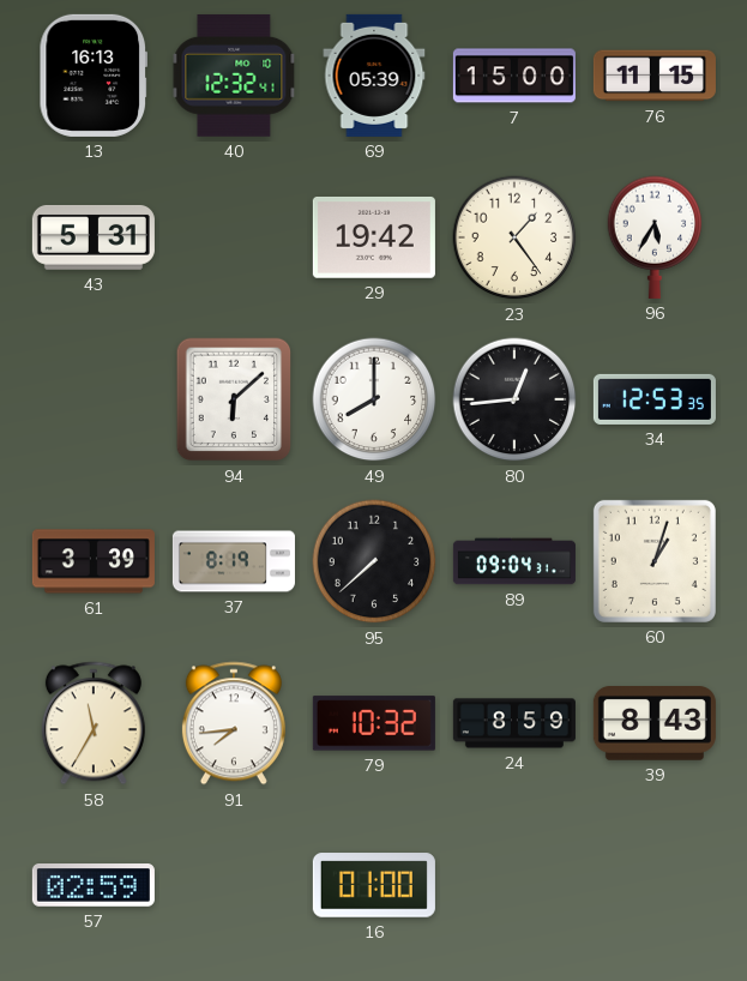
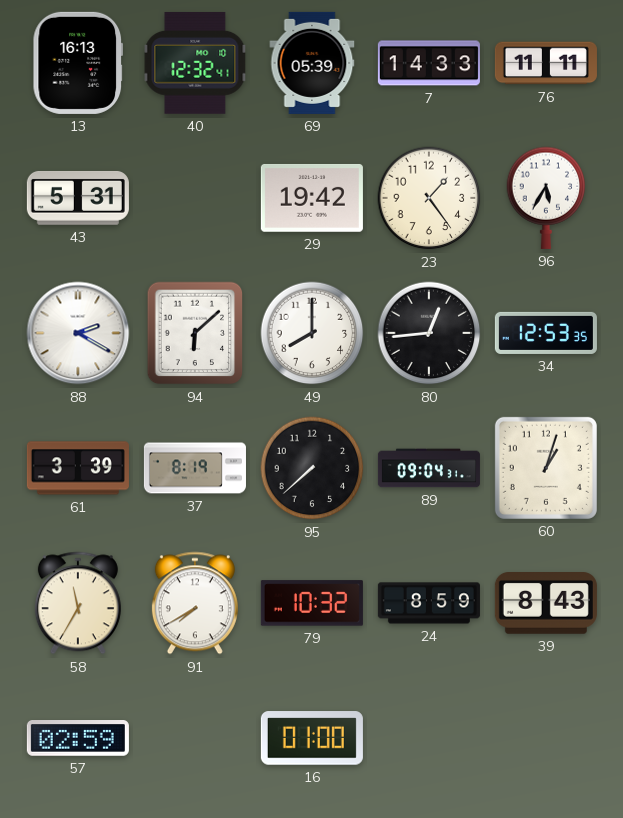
7: 15:00 -> 14:33
76: 11:15 -> 11:11
88: none -> 2:20
91: 7:44 -> 7:40
